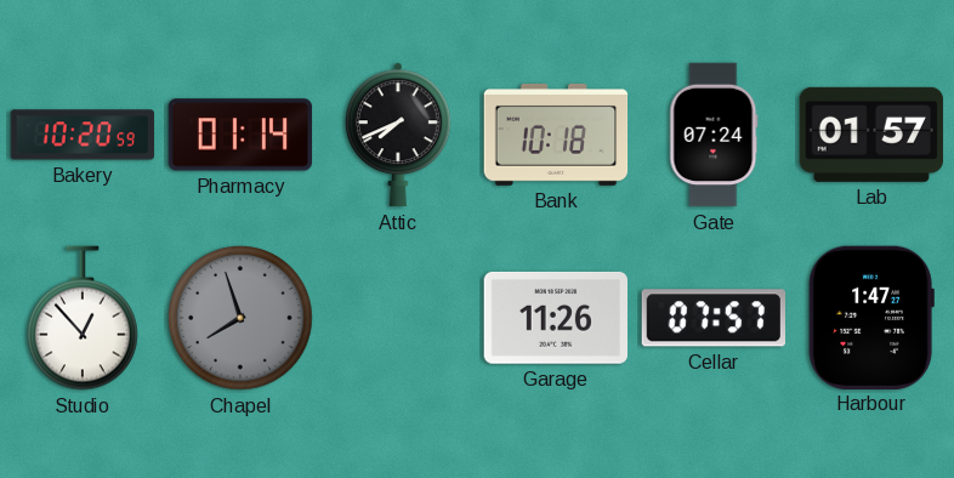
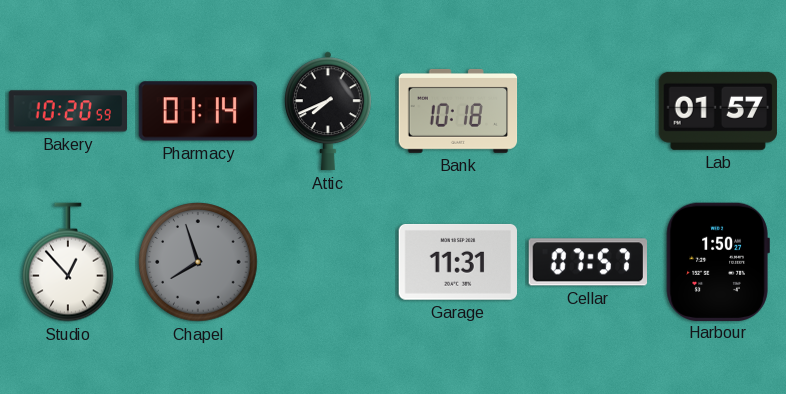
Gate: 07:24 -> none
Garage: 11:26 -> 11:31
Harbour: 1:47 -> 1:50
